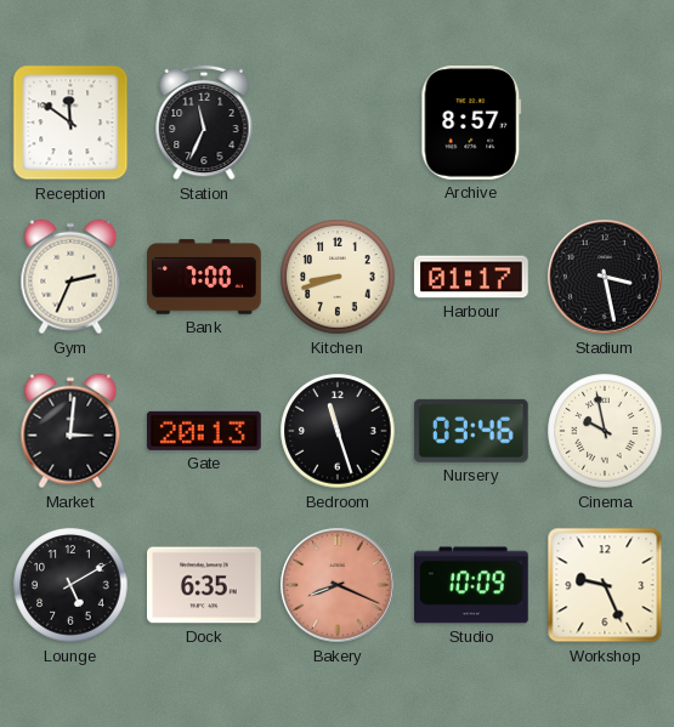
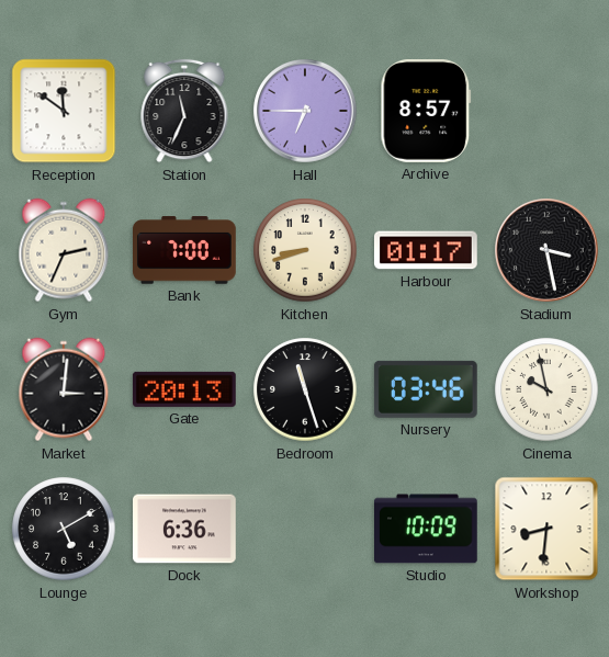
Hall: none -> 6:45
Dock: 6:35 -> 6:36
Bakery: 8:19 -> none
Workshop: 9:26 -> 8:31
